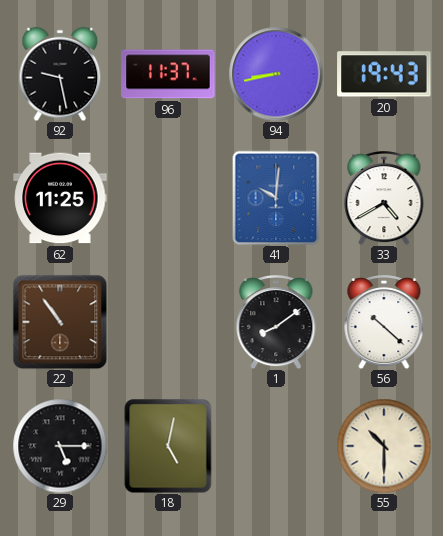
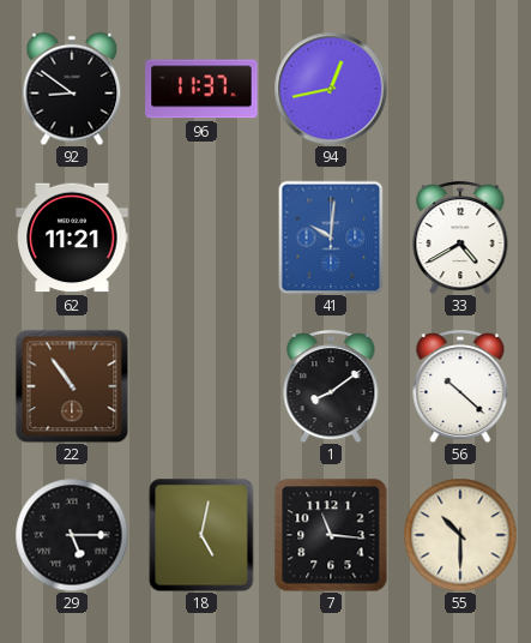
92: 9:28 -> 8:51
94: 8:43 -> 12:43
20: 19:43 -> none
62: 11:25 -> 11:21
7: none -> 11:16
